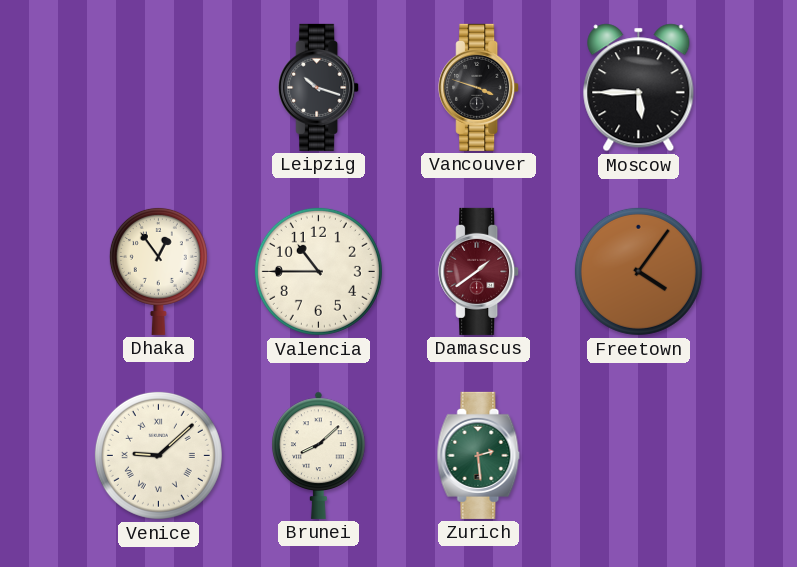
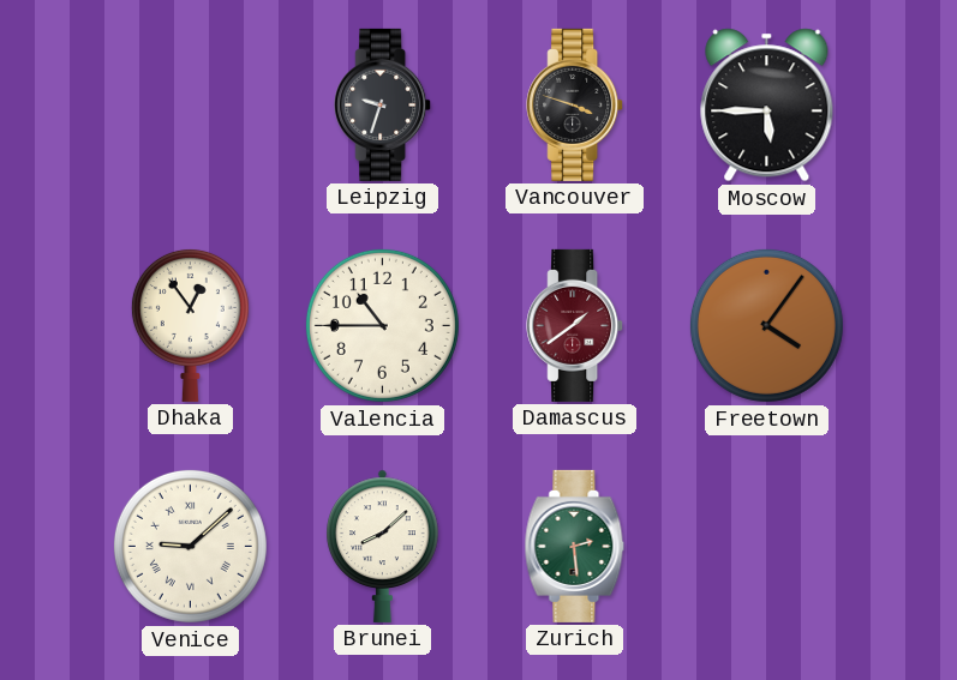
Leipzig: 10:18 -> 9:33
